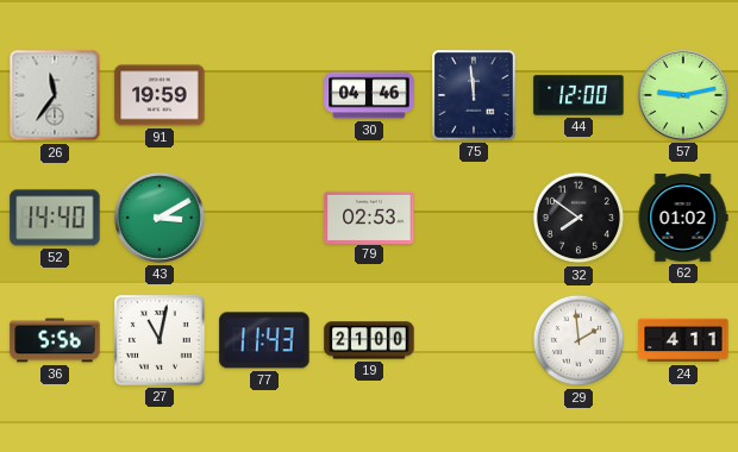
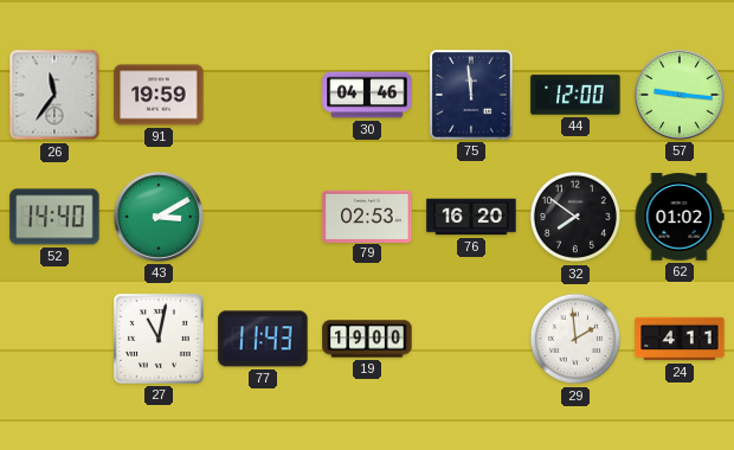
57: 9:13 -> 9:16
76: none -> 16:20
36: 5:56 -> none
19: 21:00 -> 19:00
